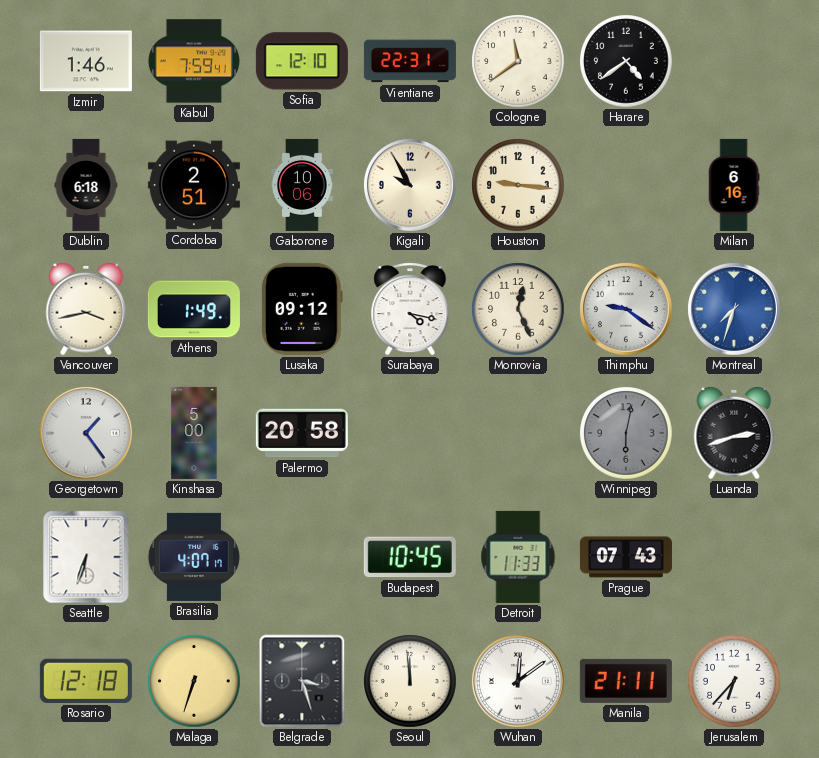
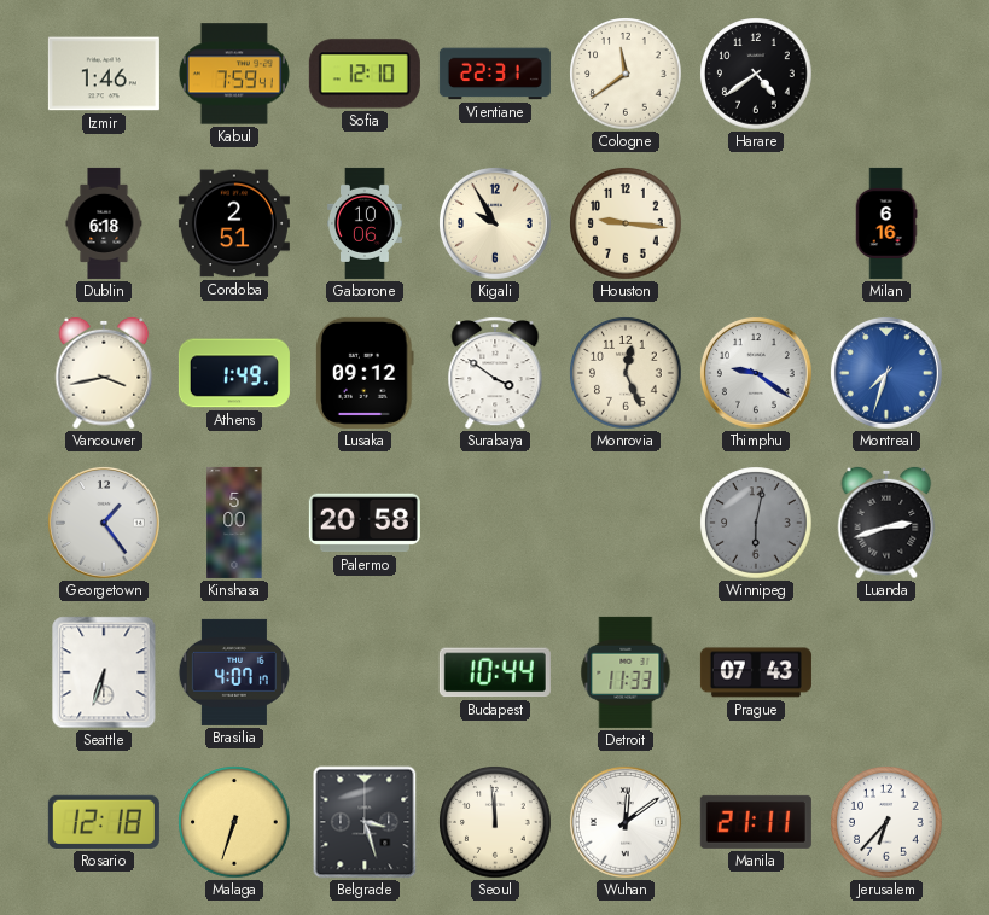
Surabaya: 4:17 -> 3:51
Budapest: 10:45 -> 10:44
